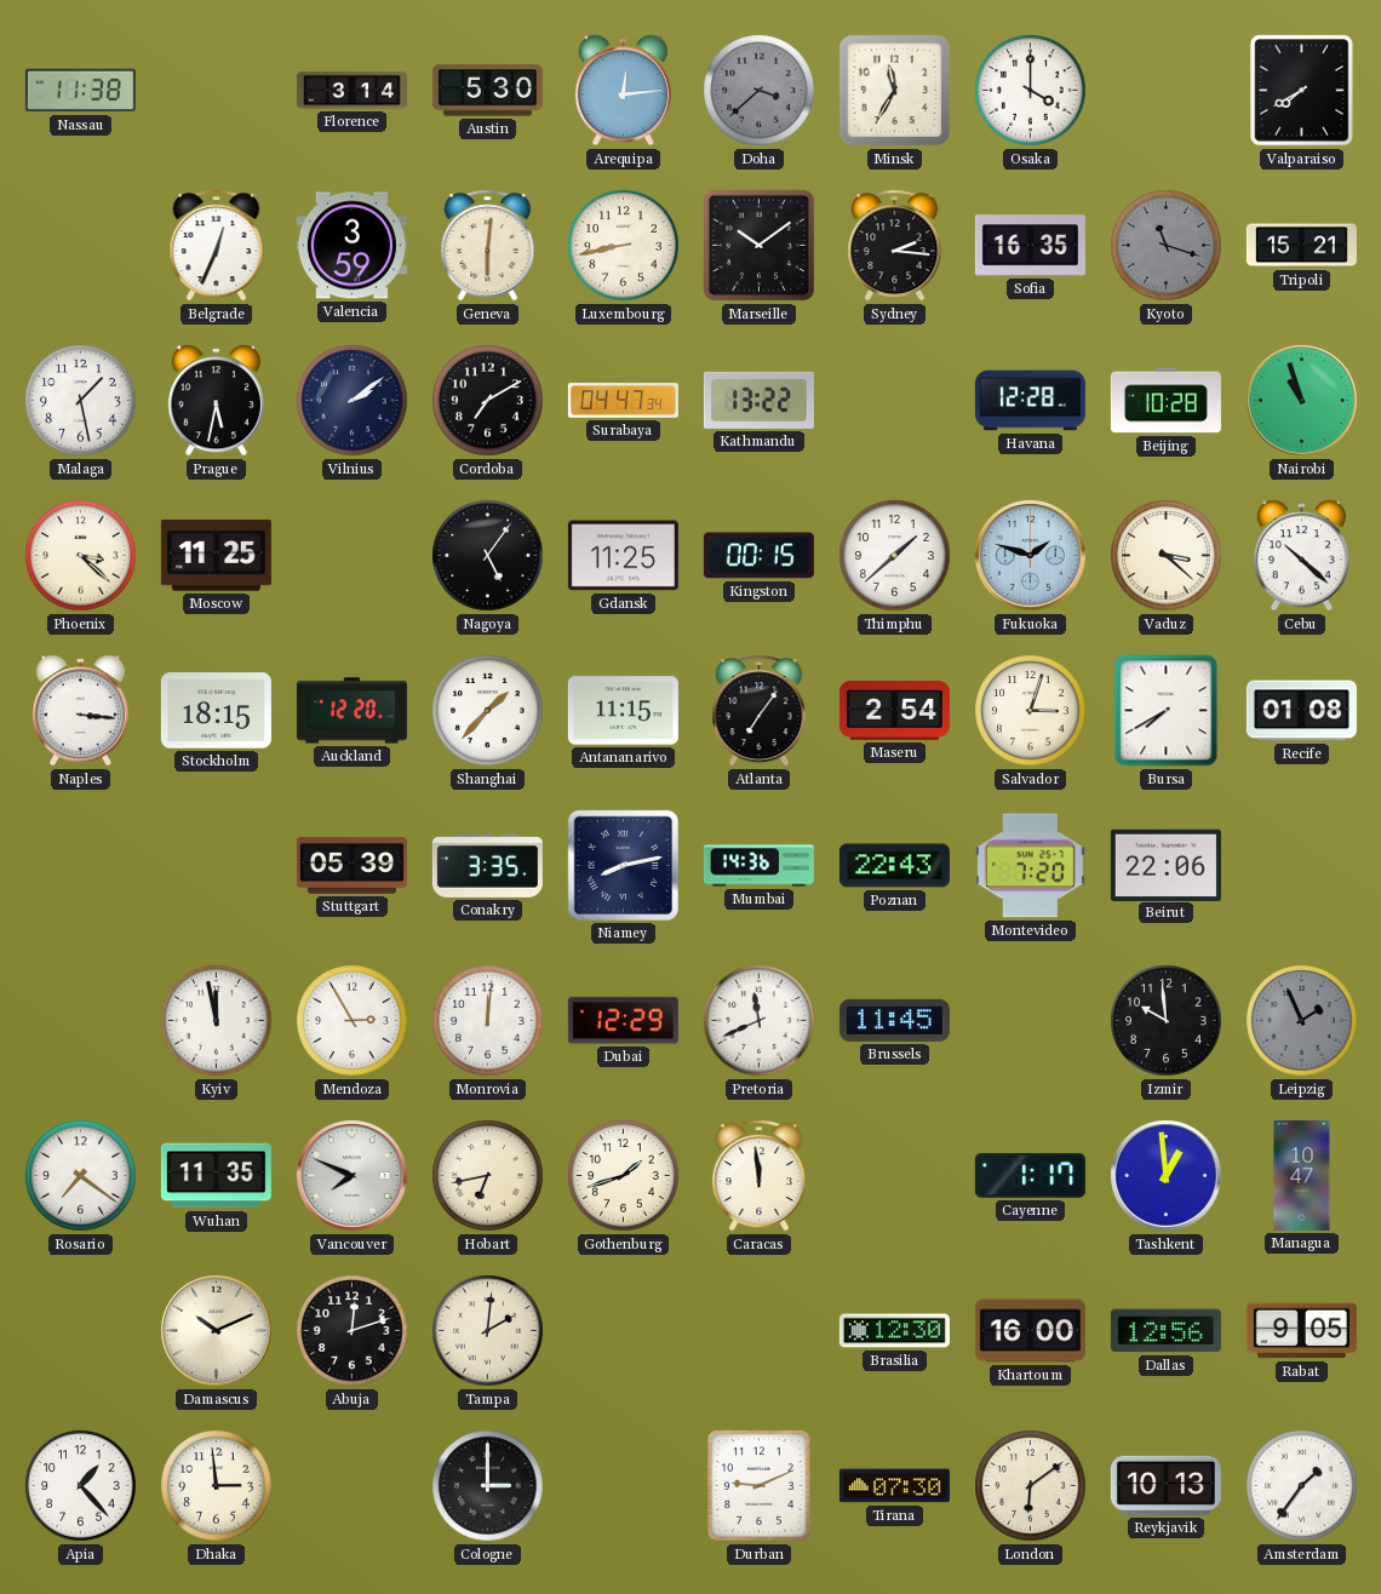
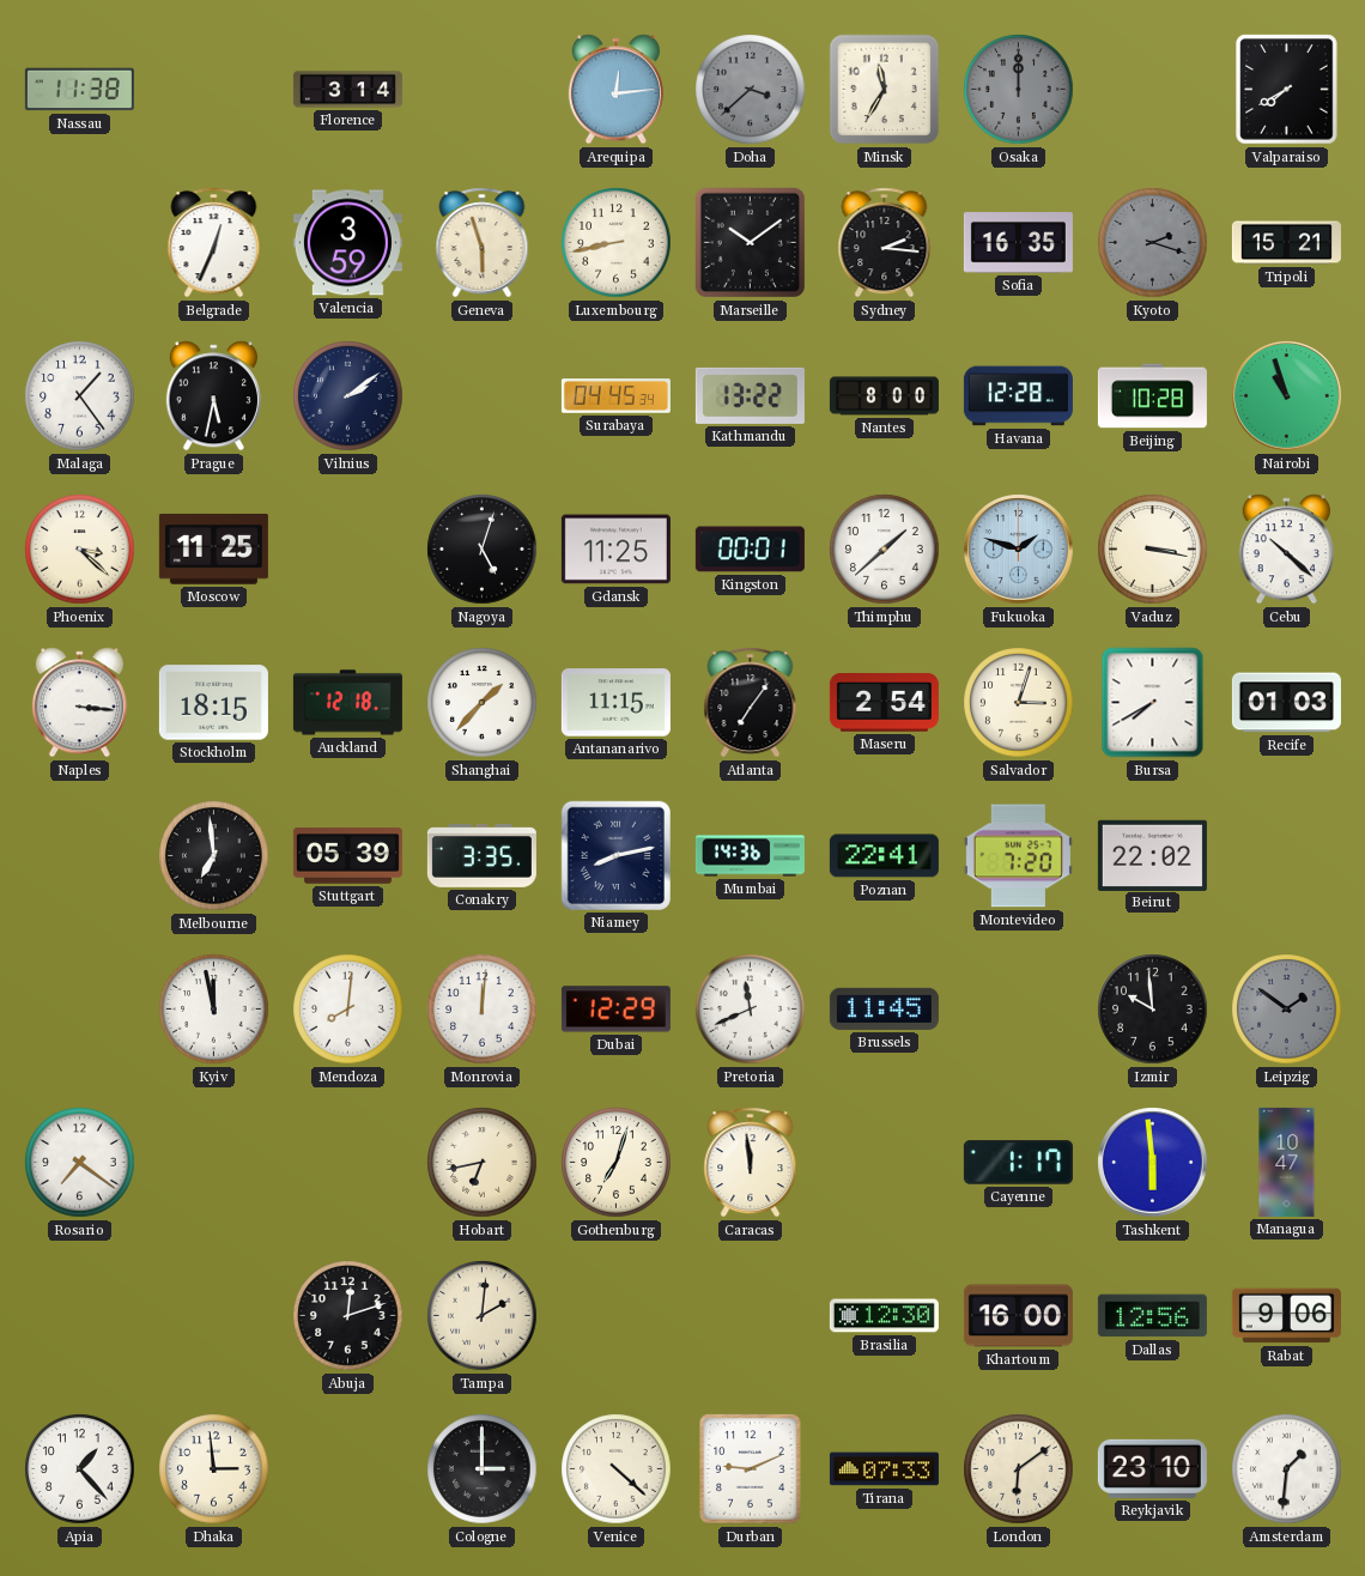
Austin: 5:30 -> none
Osaka: 4:00 -> 12:00
Osaka dial: white -> grey
Geneva: 6:01 -> 5:57
Kyoto: 11:18 -> 2:18
Malaga: 1:28 -> 1:24
Cordoba: 7:10 -> none
Surabaya: 04:47 -> 04:45
Nantes: none -> 8:00
Nagoya: 5:06 -> 5:03
Kingston: 00:15 -> 00:01
Vaduz: 3:22 -> 3:17
Auckland: 12:20 -> 12:18
Recife: 01:08 -> 01:03
Melbourne: none -> 6:59
Poznan: 22:43 -> 22:41
Beirut: 22:06 -> 22:02
Mendoza: 2:55 -> 8:01
Leipzig: 1:56 -> 1:51
Wuhan: 11:35 -> none
Vancouver: 7:49 -> none
Gothenburg: 1:42 -> 7:03
Tashkent: 12:59 -> 5:59
Damascus: 10:11 -> none
Rabat: 9:05 -> 9:06
Venice: none -> 4:22
Tirana: 07:30 -> 07:33
Reykjavik: 10:13 -> 23:10
Amsterdam: 1:36 -> 1:31
